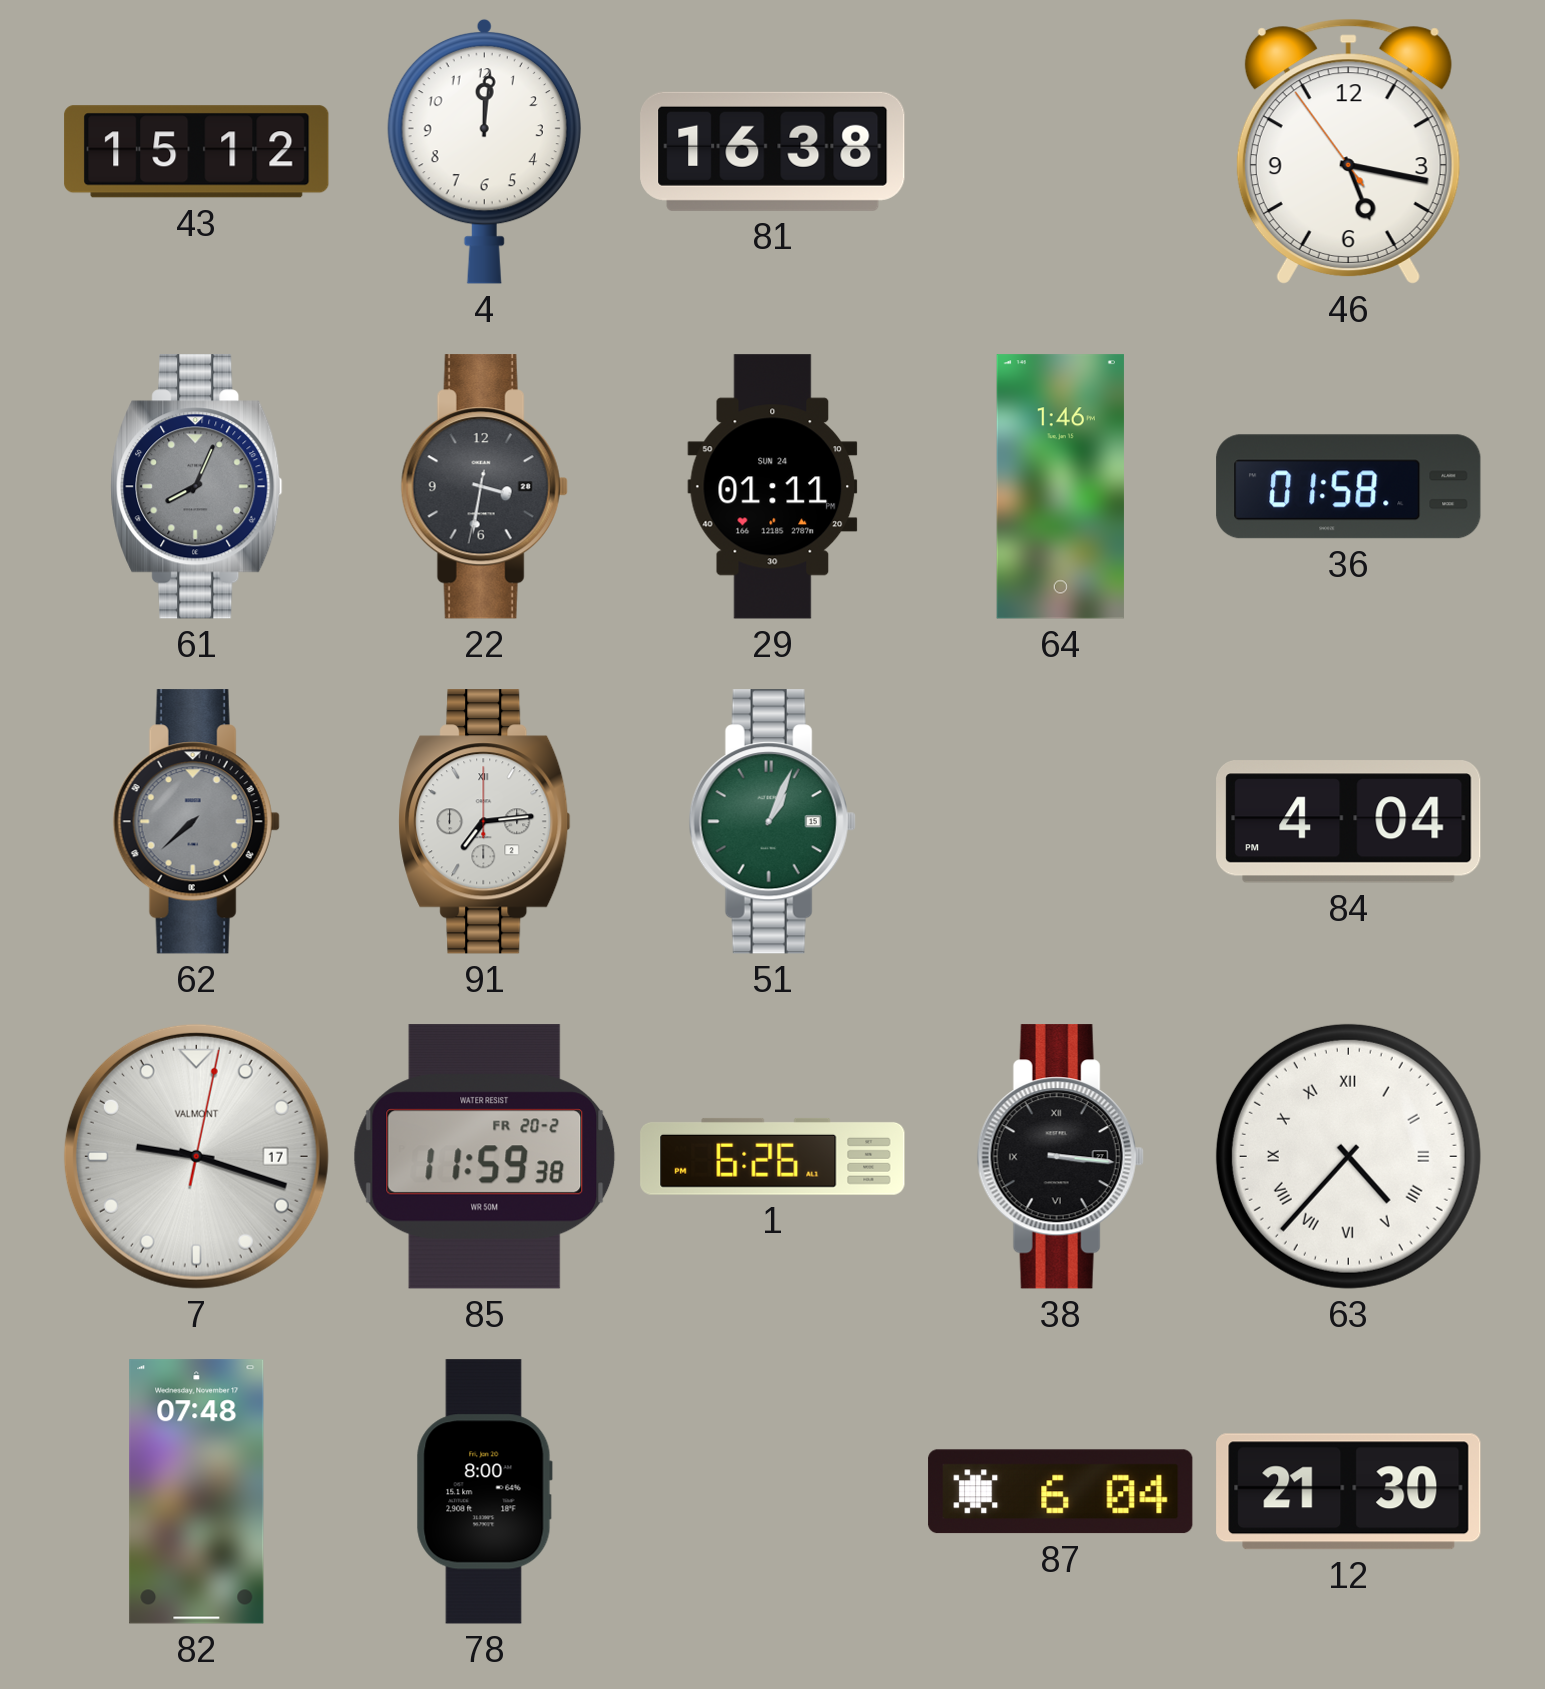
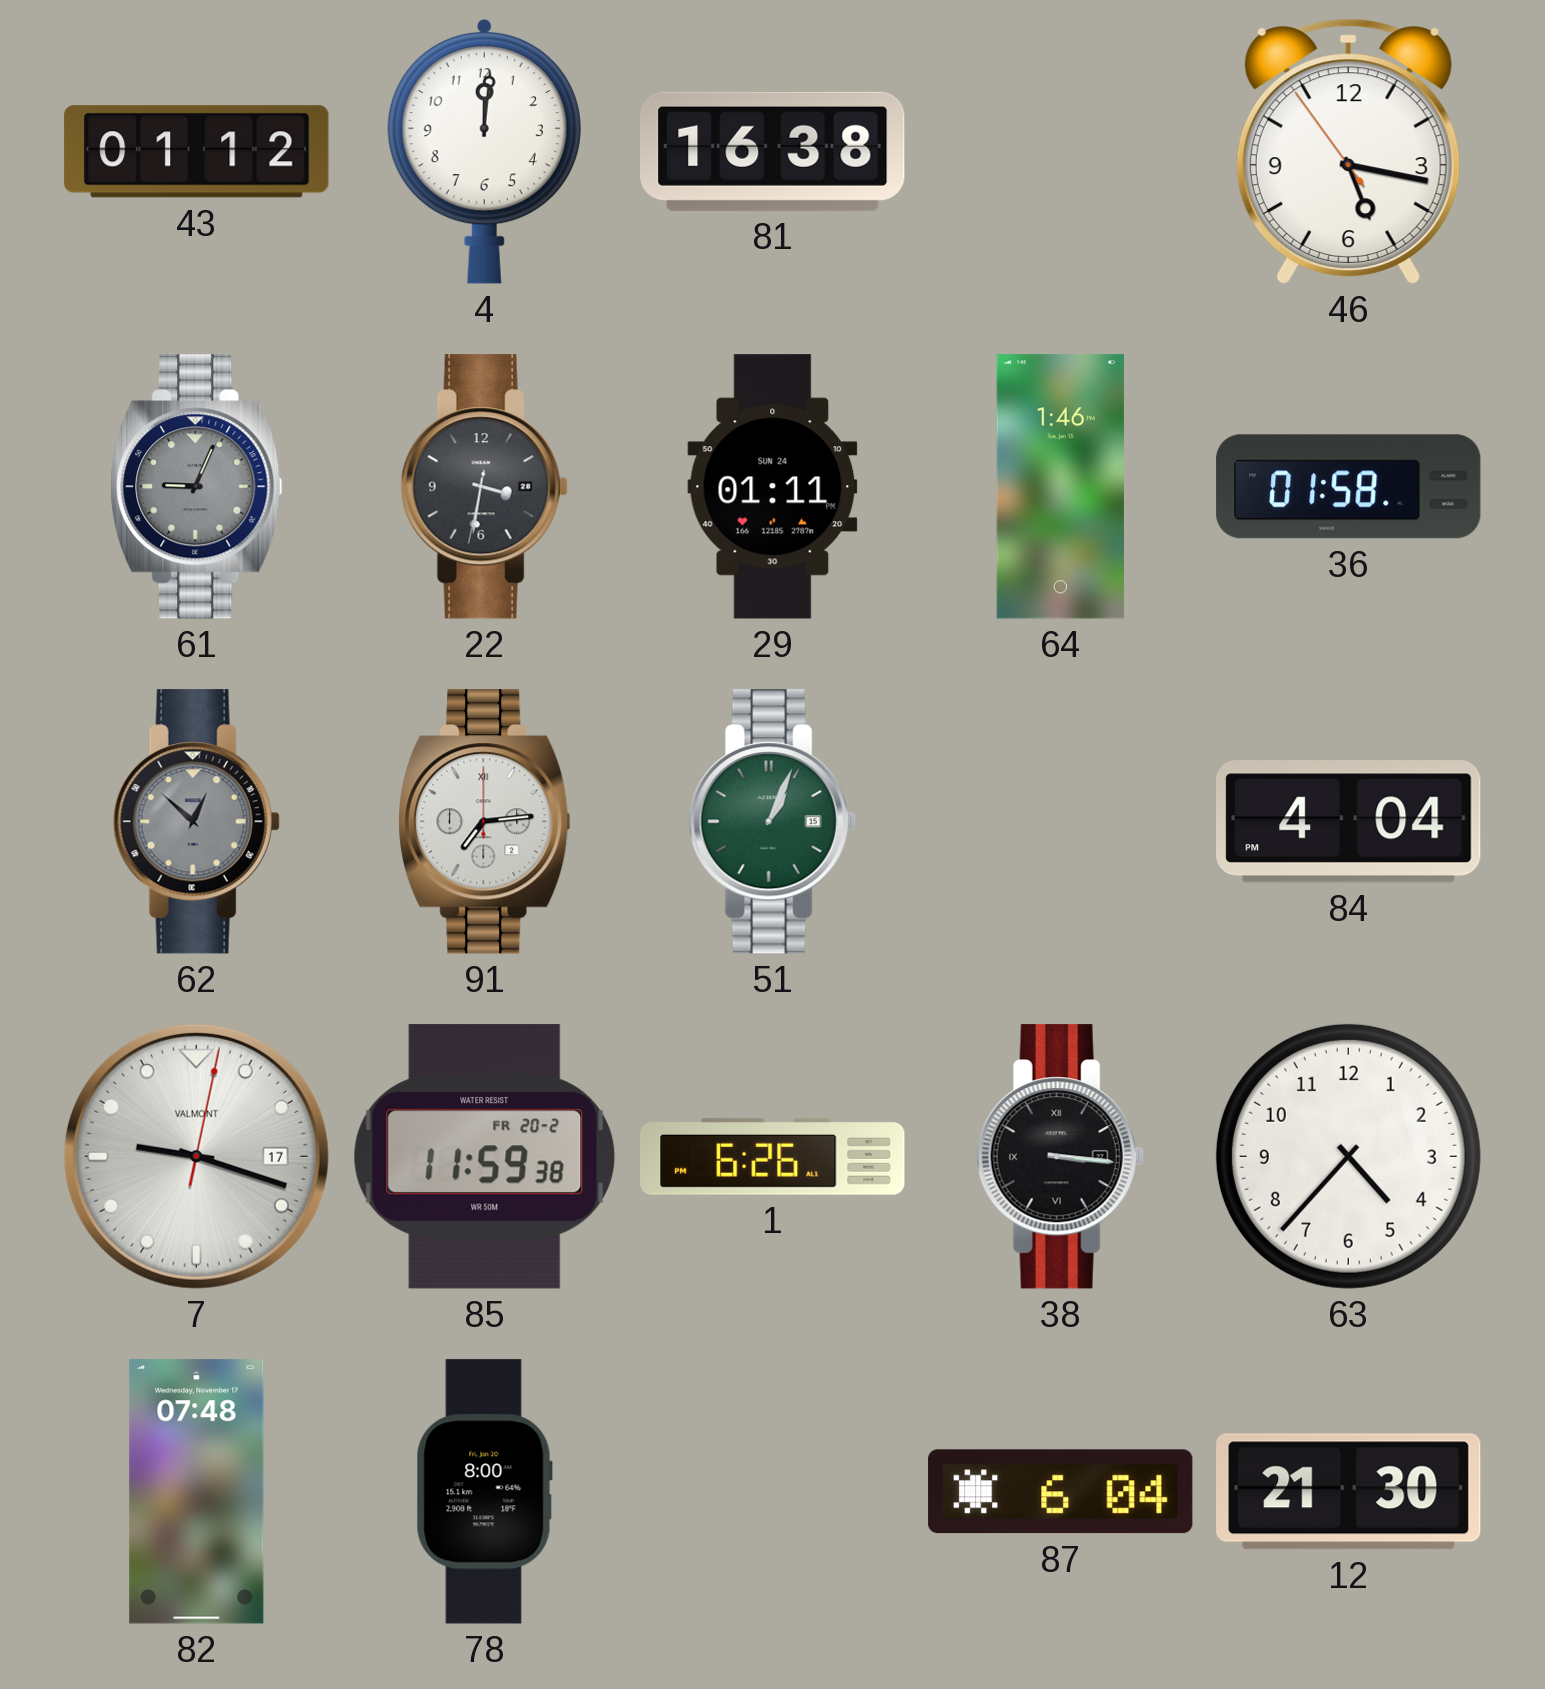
43: 15:12 -> 01:12
61: 8:04 -> 9:04
62: 7:38 -> 12:52
63 numerals: Roman -> Arabic
